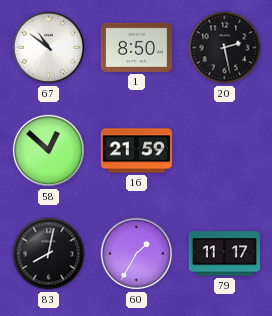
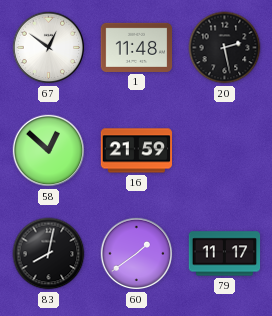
67: 10:51 -> 12:51
1: 8:50 -> 11:48
60: 1:35 -> 1:39
